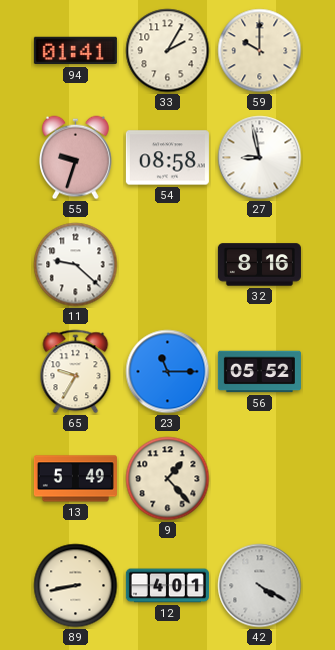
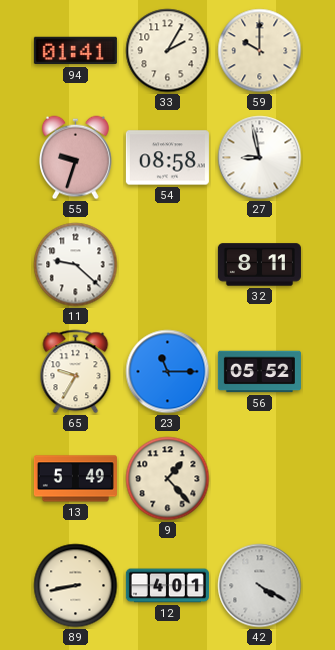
32: 8:16 -> 8:11
